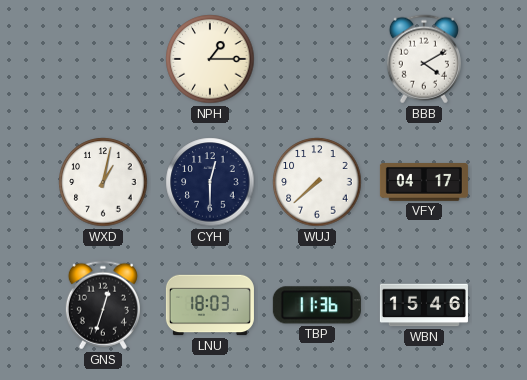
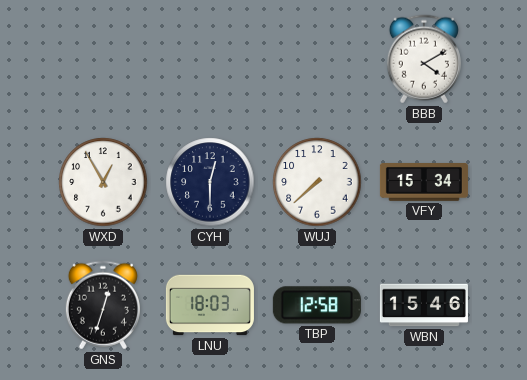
NPH: 1:15 -> none
WXD: 1:02 -> 12:55
VFY: 04:17 -> 15:34
TBP: 11:36 -> 12:58
